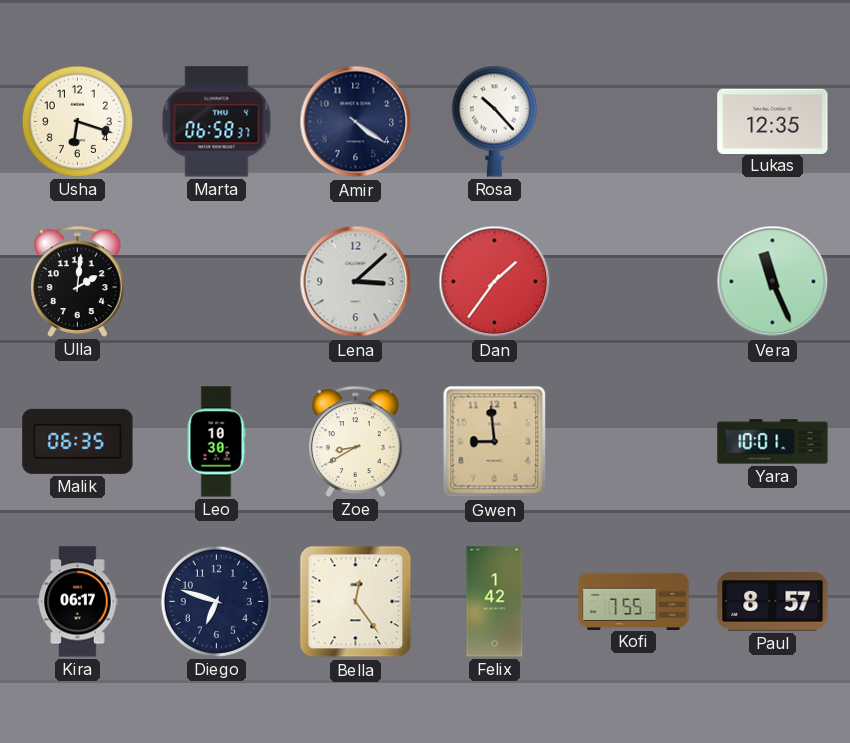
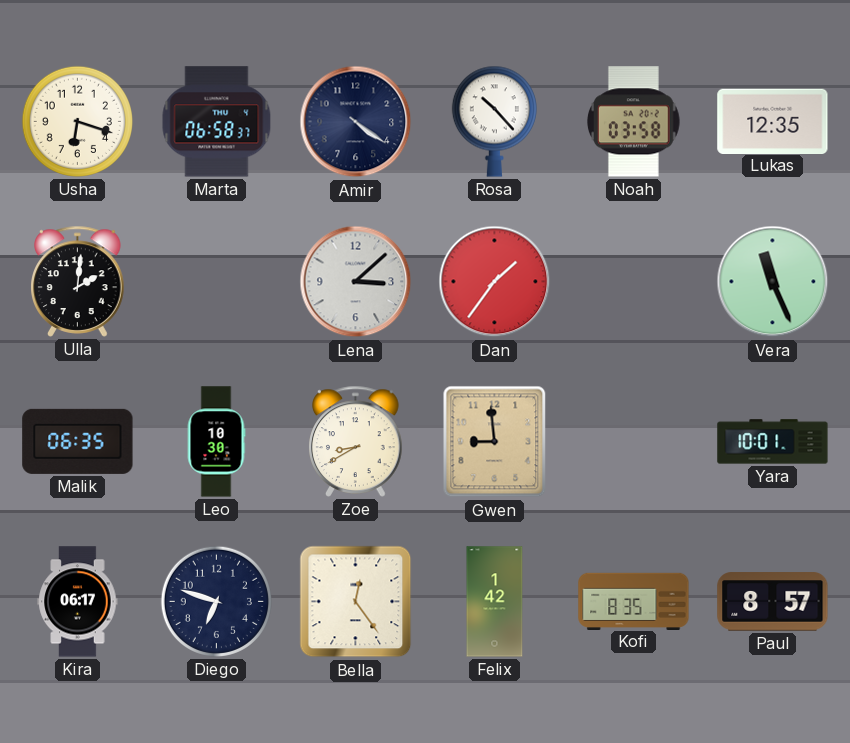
Noah: none -> 03:58
Kofi: 7:55 -> 8:35
